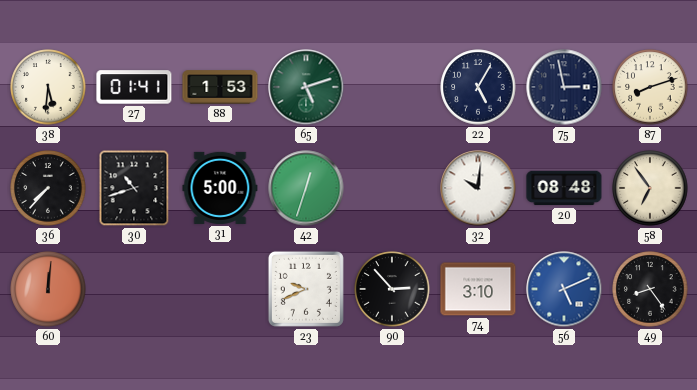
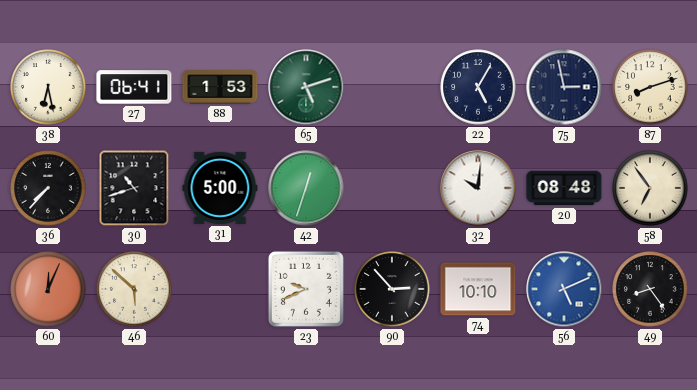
38: 5:31 -> 6:28
27: 01:41 -> 06:41
60: 12:01 -> 12:04
46: none -> 5:52
74: 3:10 -> 10:10
